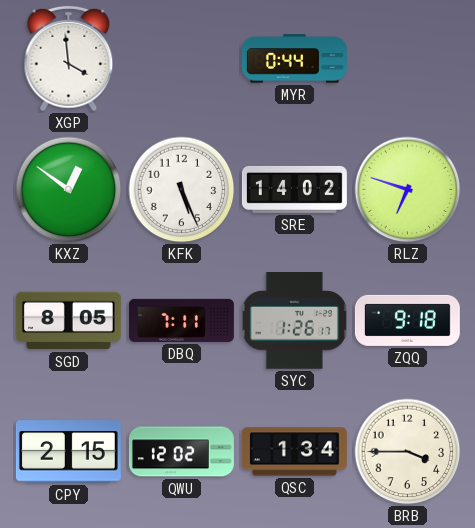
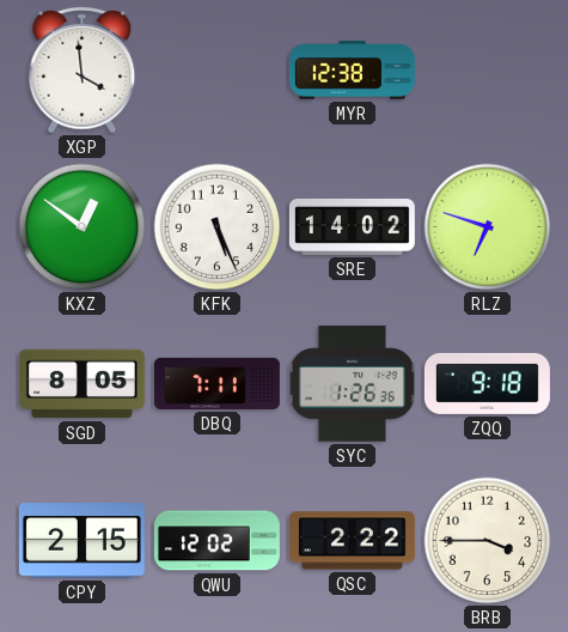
MYR: 0:44 -> 12:38
SYC: 1:26:17 -> 1:26:36
QSC: 1:34 -> 2:22
